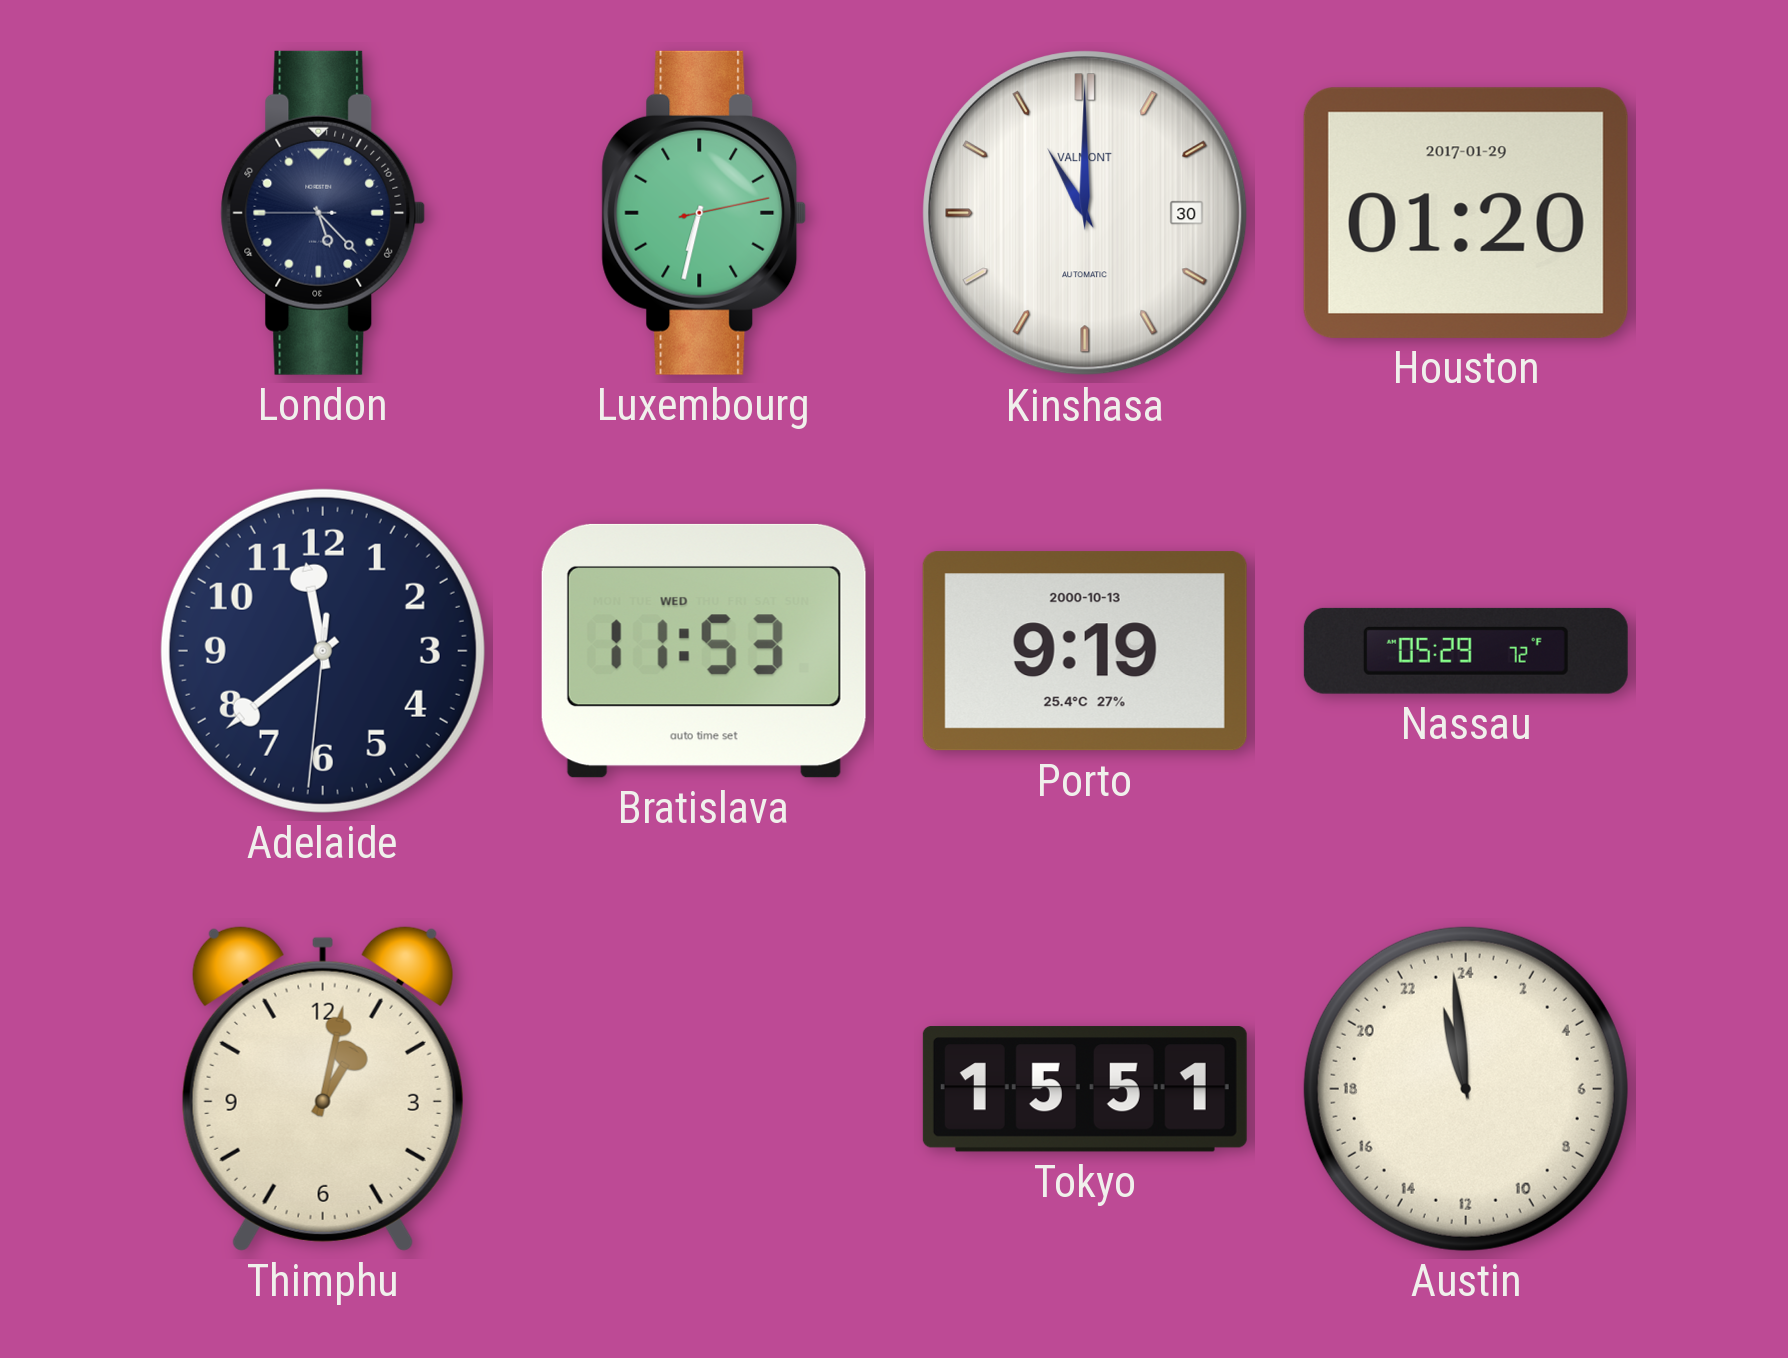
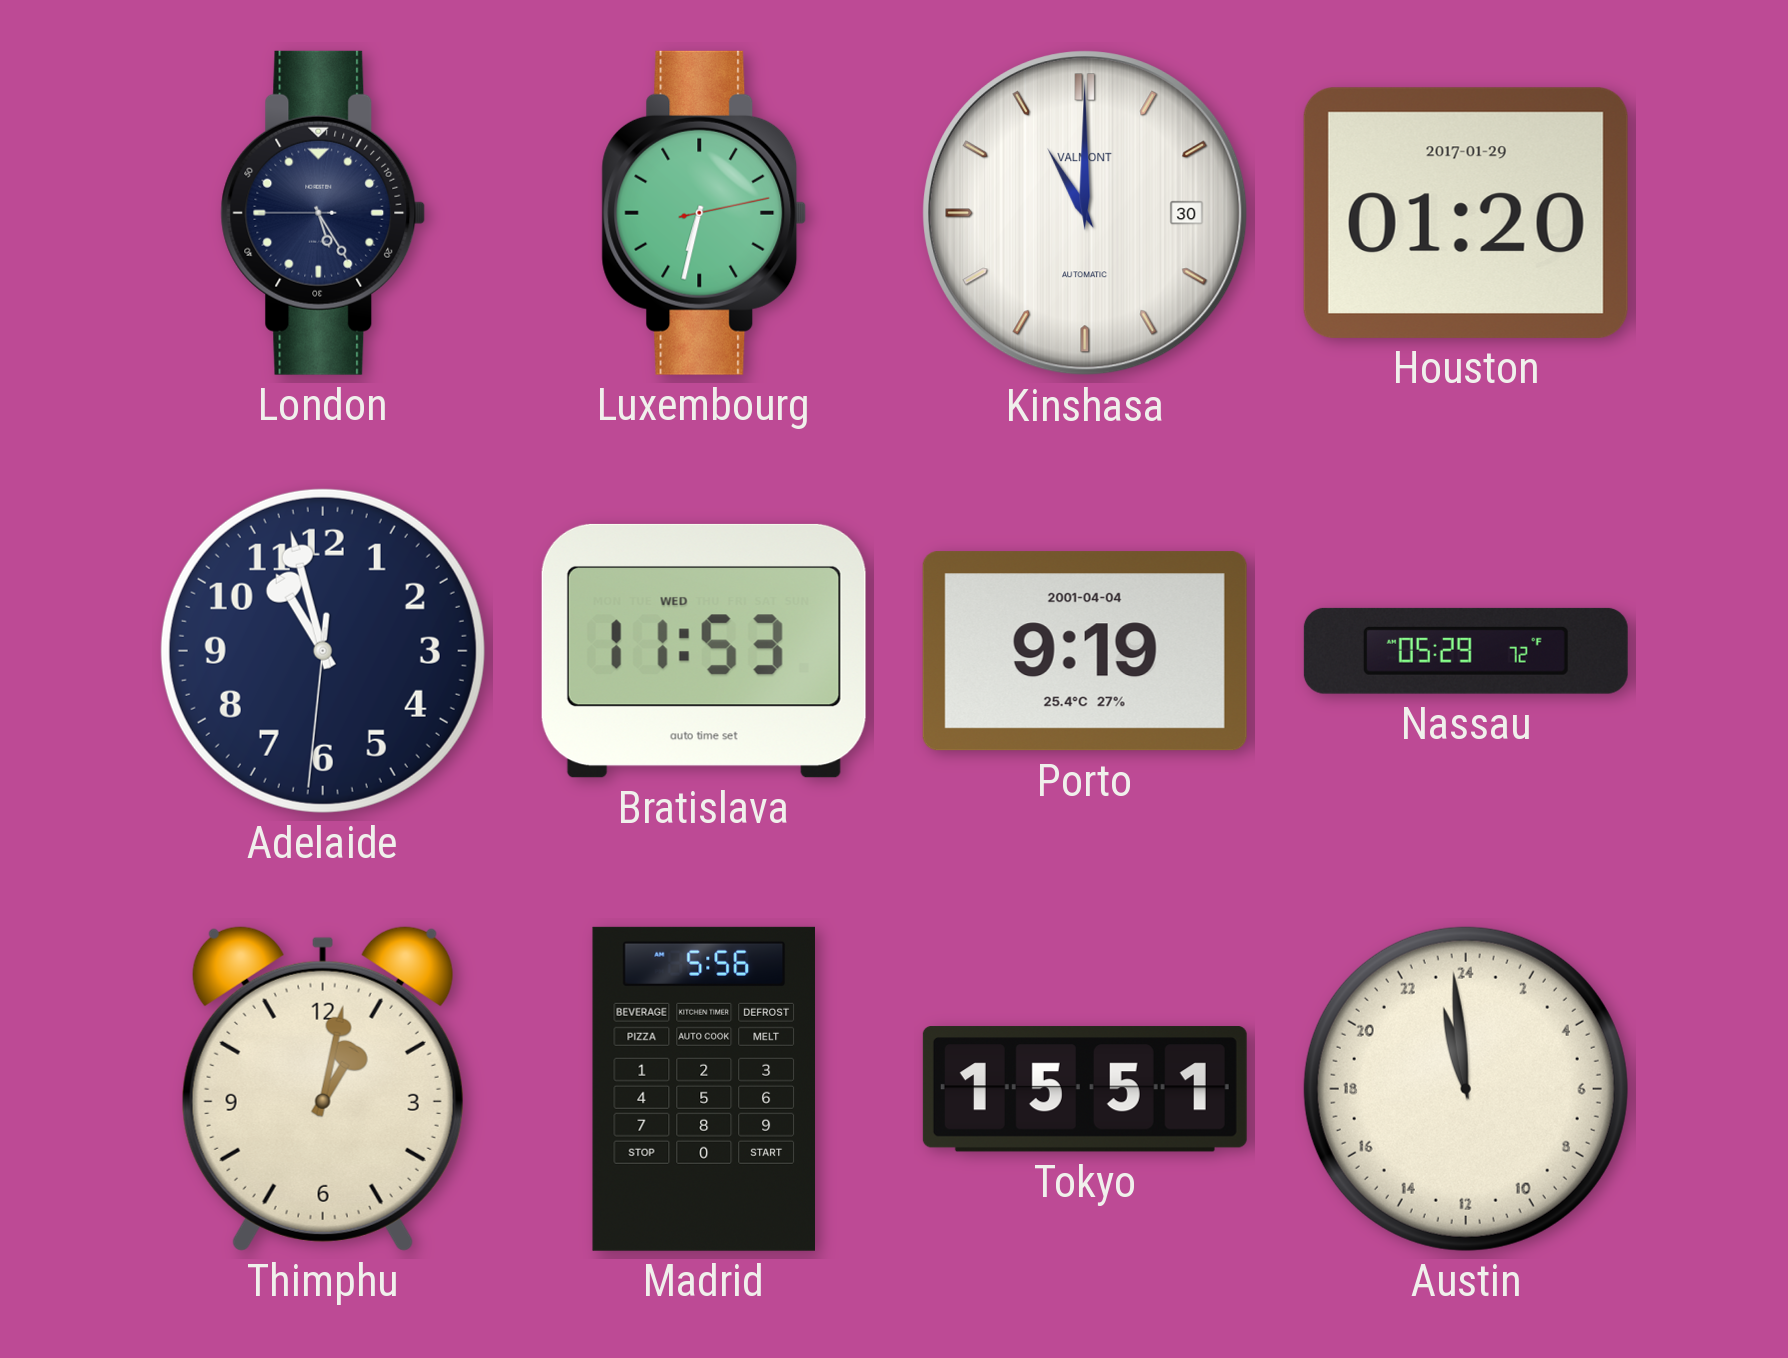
London: 5:22 -> 5:24
Adelaide: 11:38 -> 10:57
Porto date: 2000-10-13 -> 2001-04-04
Madrid: none -> 5:56
